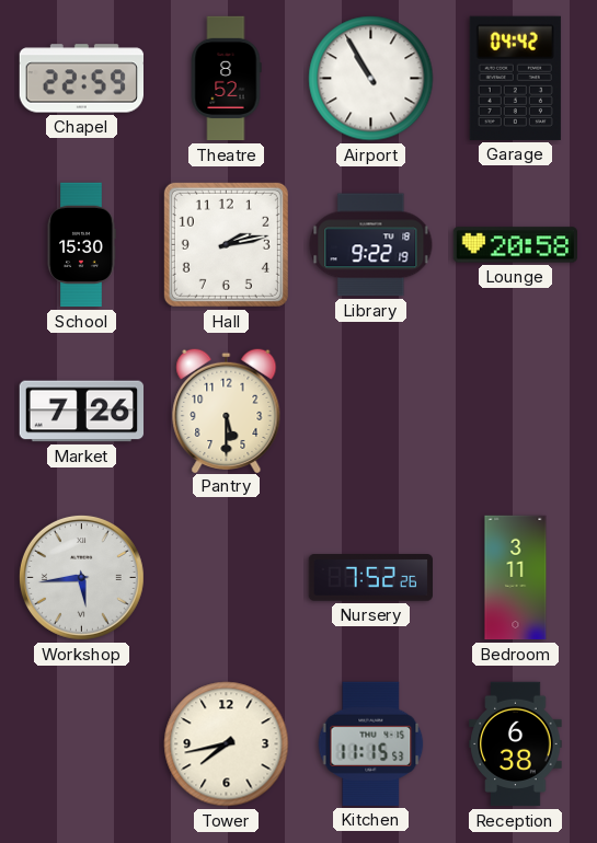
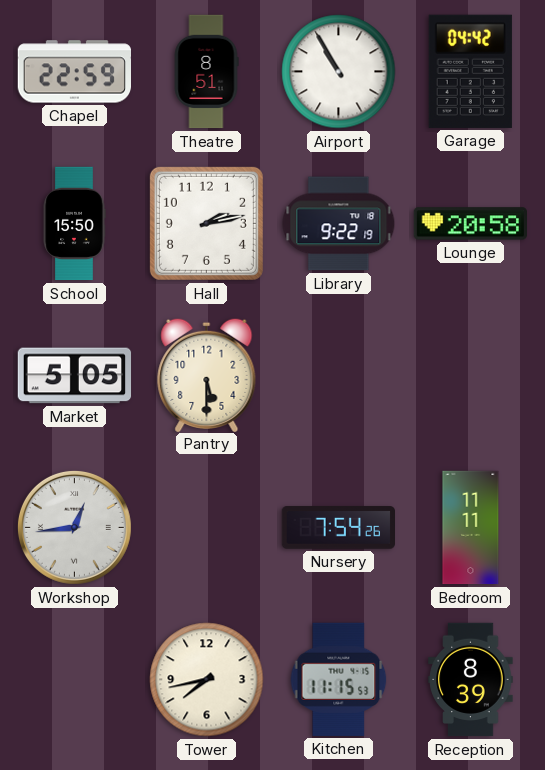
Theatre: 8:52 -> 8:51
School: 15:30 -> 15:50
Market: 7:26 -> 5:05
Workshop: 5:44 -> 12:44
Nursery: 7:52 -> 7:54
Bedroom: 3:11 -> 11:11
Reception: 6:38 -> 8:39
